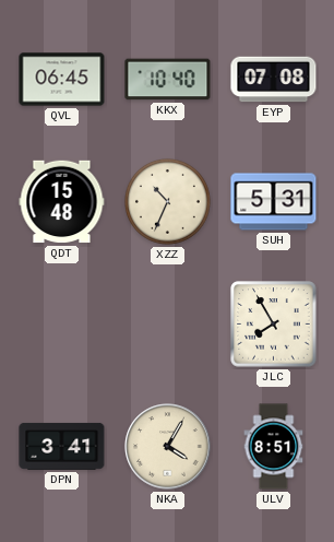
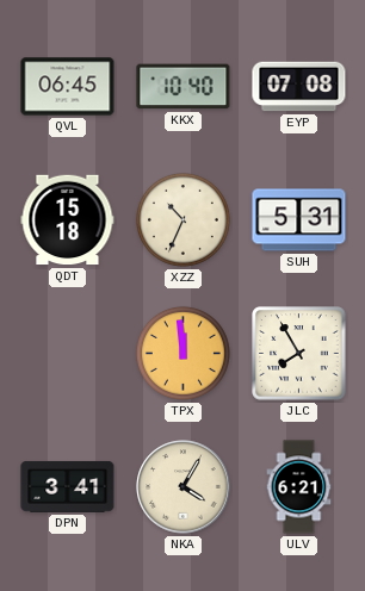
QDT: 15:48 -> 15:18
TPX: none -> 11:59
ULV: 8:51 -> 6:21
